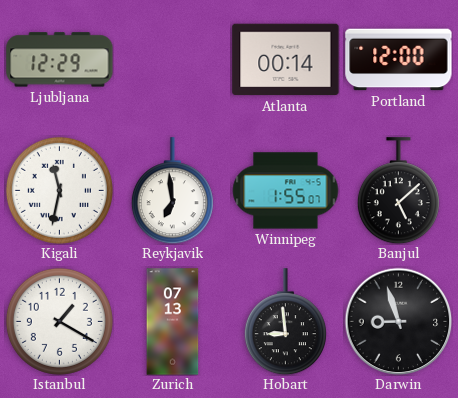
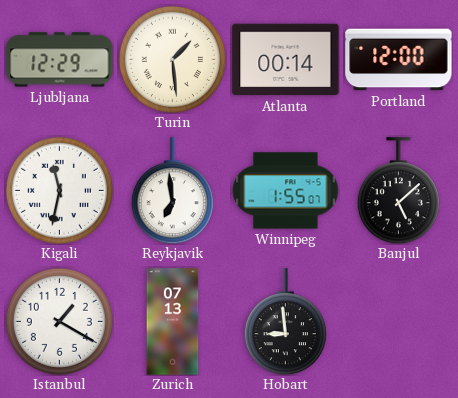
Turin: none -> 1:29
Darwin: 8:57 -> none
